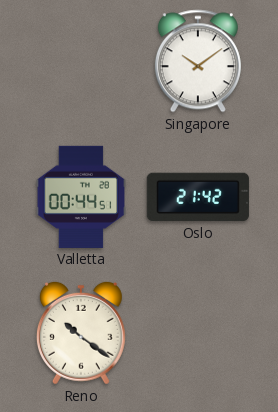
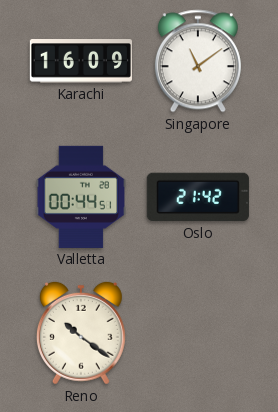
Karachi: none -> 16:09
Singapore: 10:09 -> 11:09
